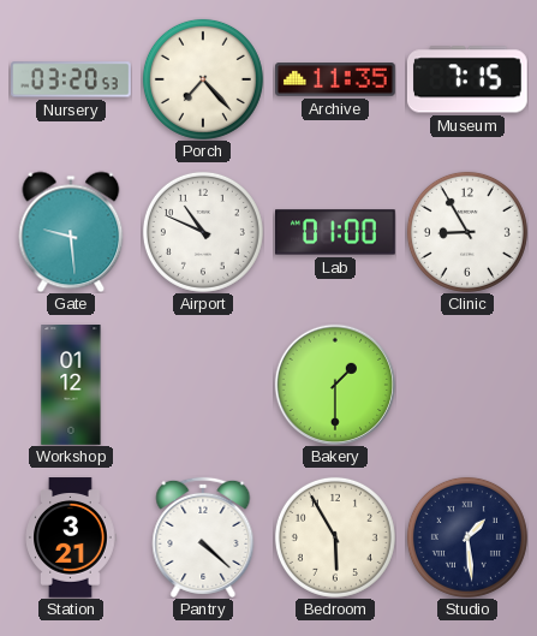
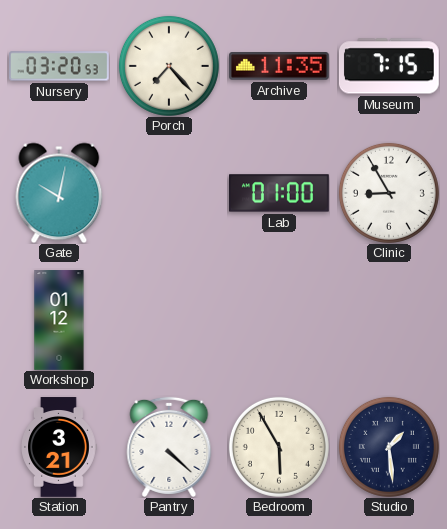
Gate: 9:29 -> 10:02
Airport: 10:49 -> none
Bakery: 1:30 -> none
